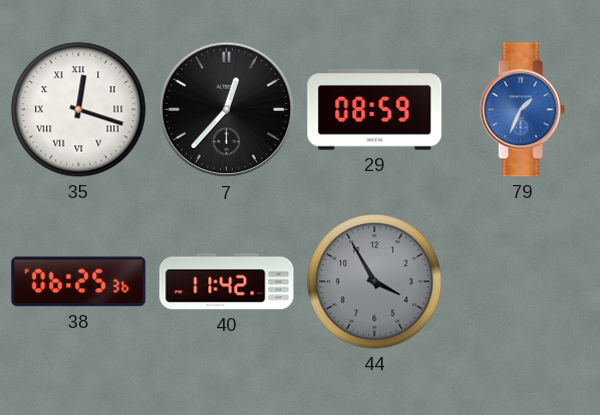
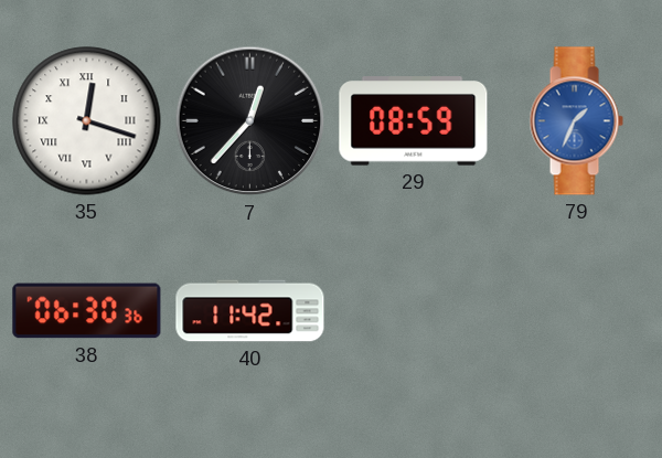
38: 06:25 -> 06:30
44: 3:55 -> none
